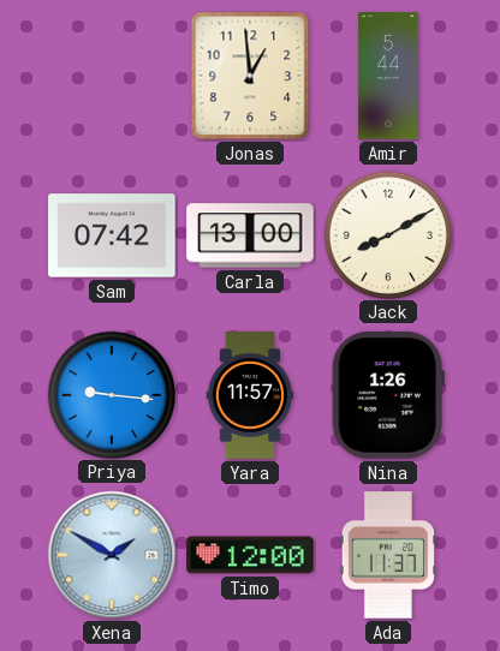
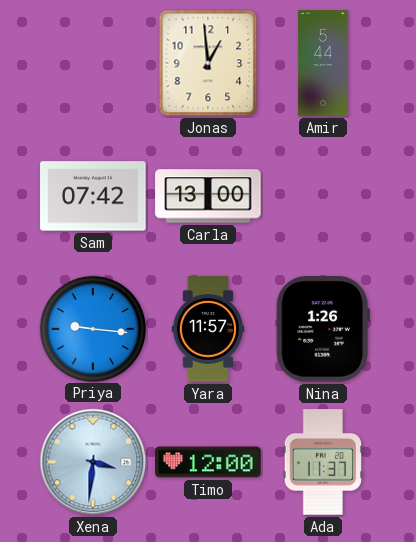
Jack: 8:10 -> none
Xena: 1:50 -> 3:31
